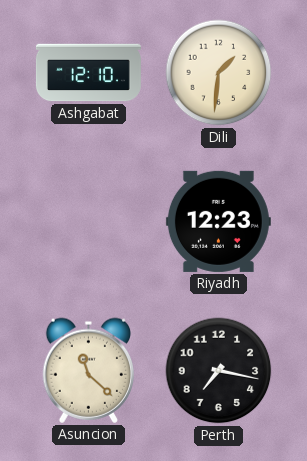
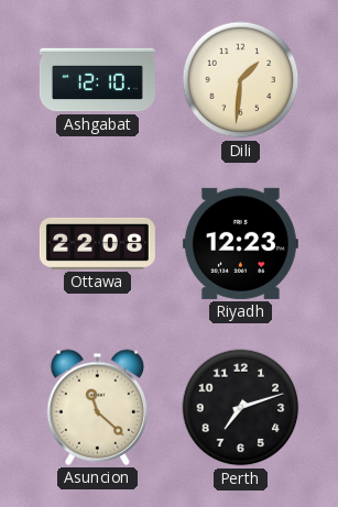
Ottawa: none -> 22:08
Perth: 7:17 -> 7:12
